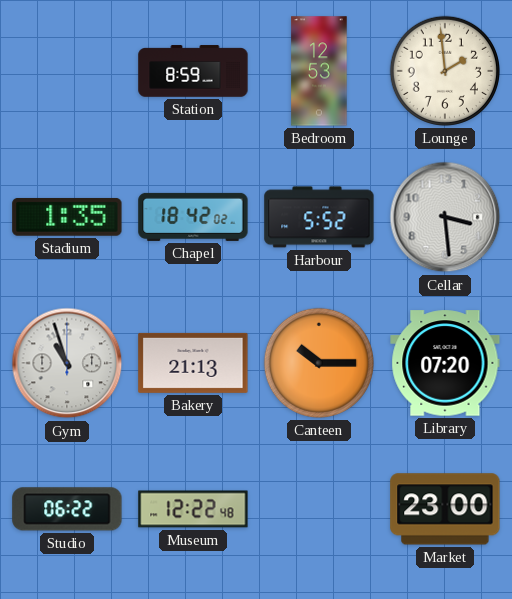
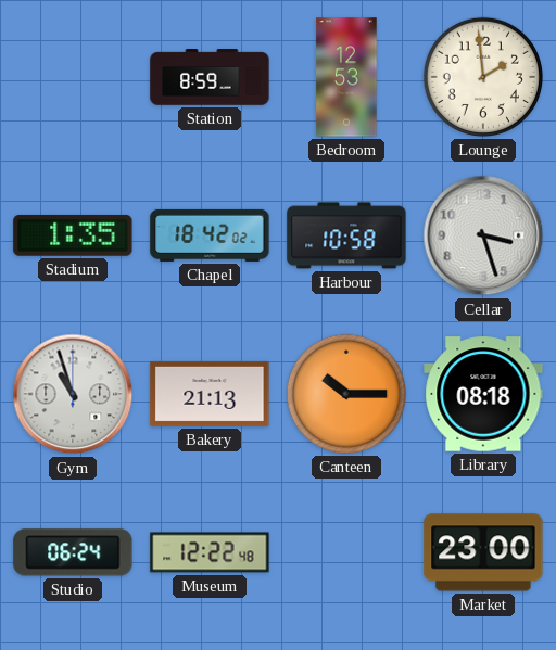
Harbour: 5:52 -> 10:58
Cellar: 3:29 -> 3:27
Library: 07:20 -> 08:18
Studio: 06:22 -> 06:24
